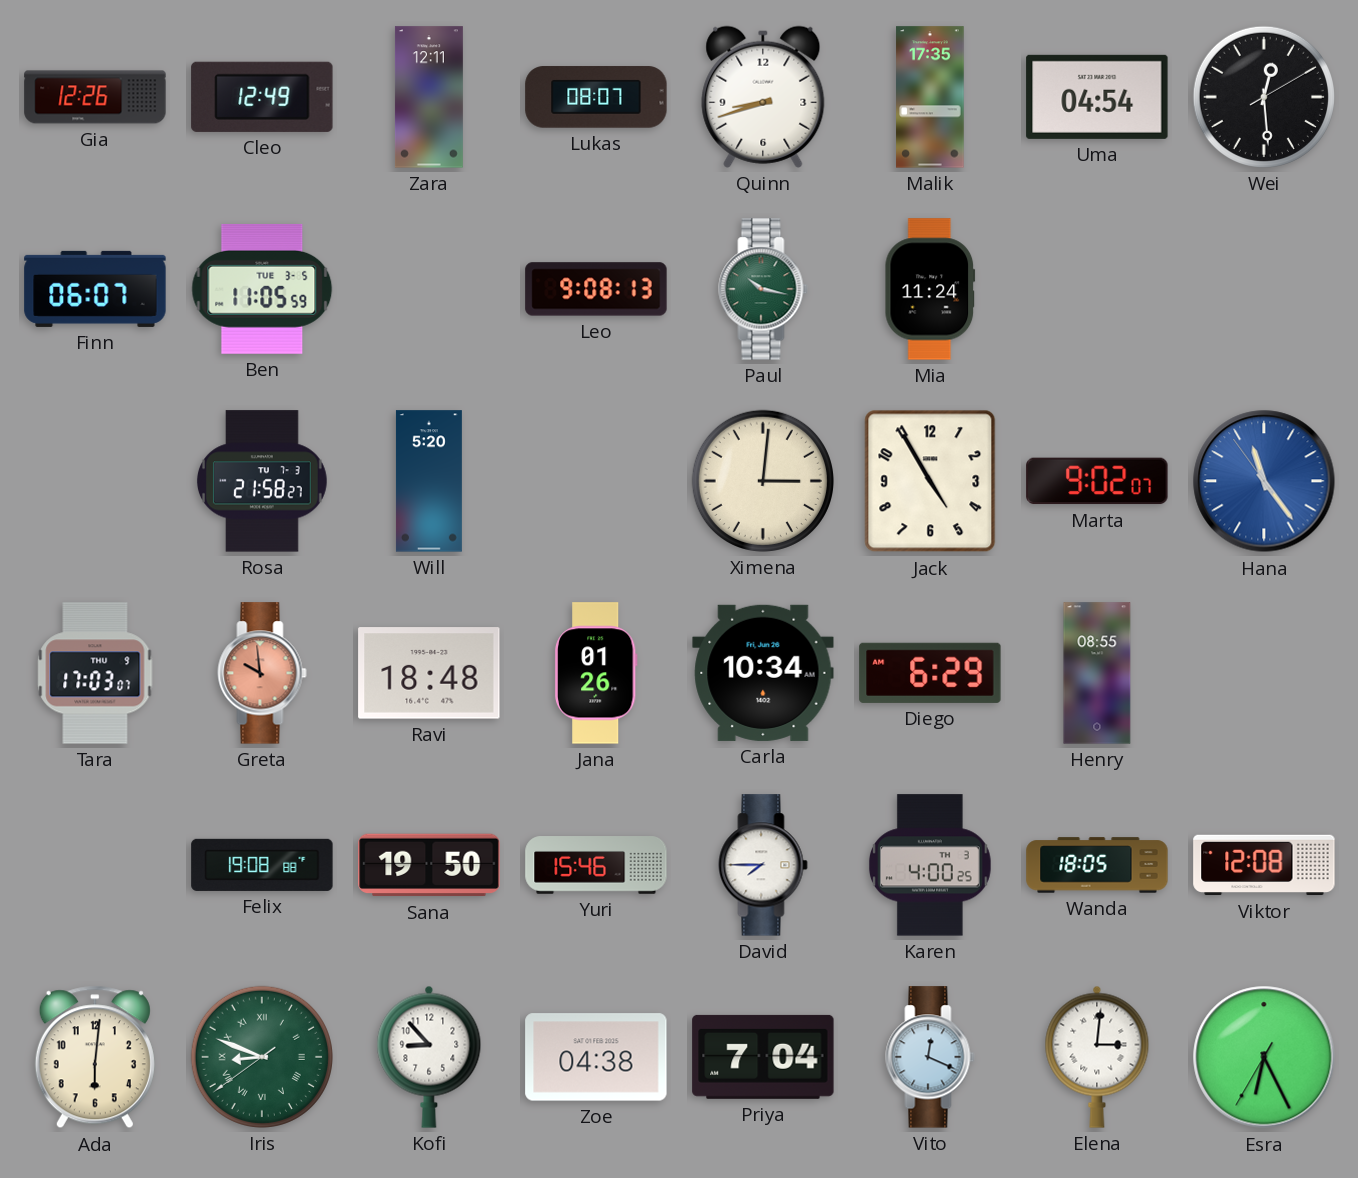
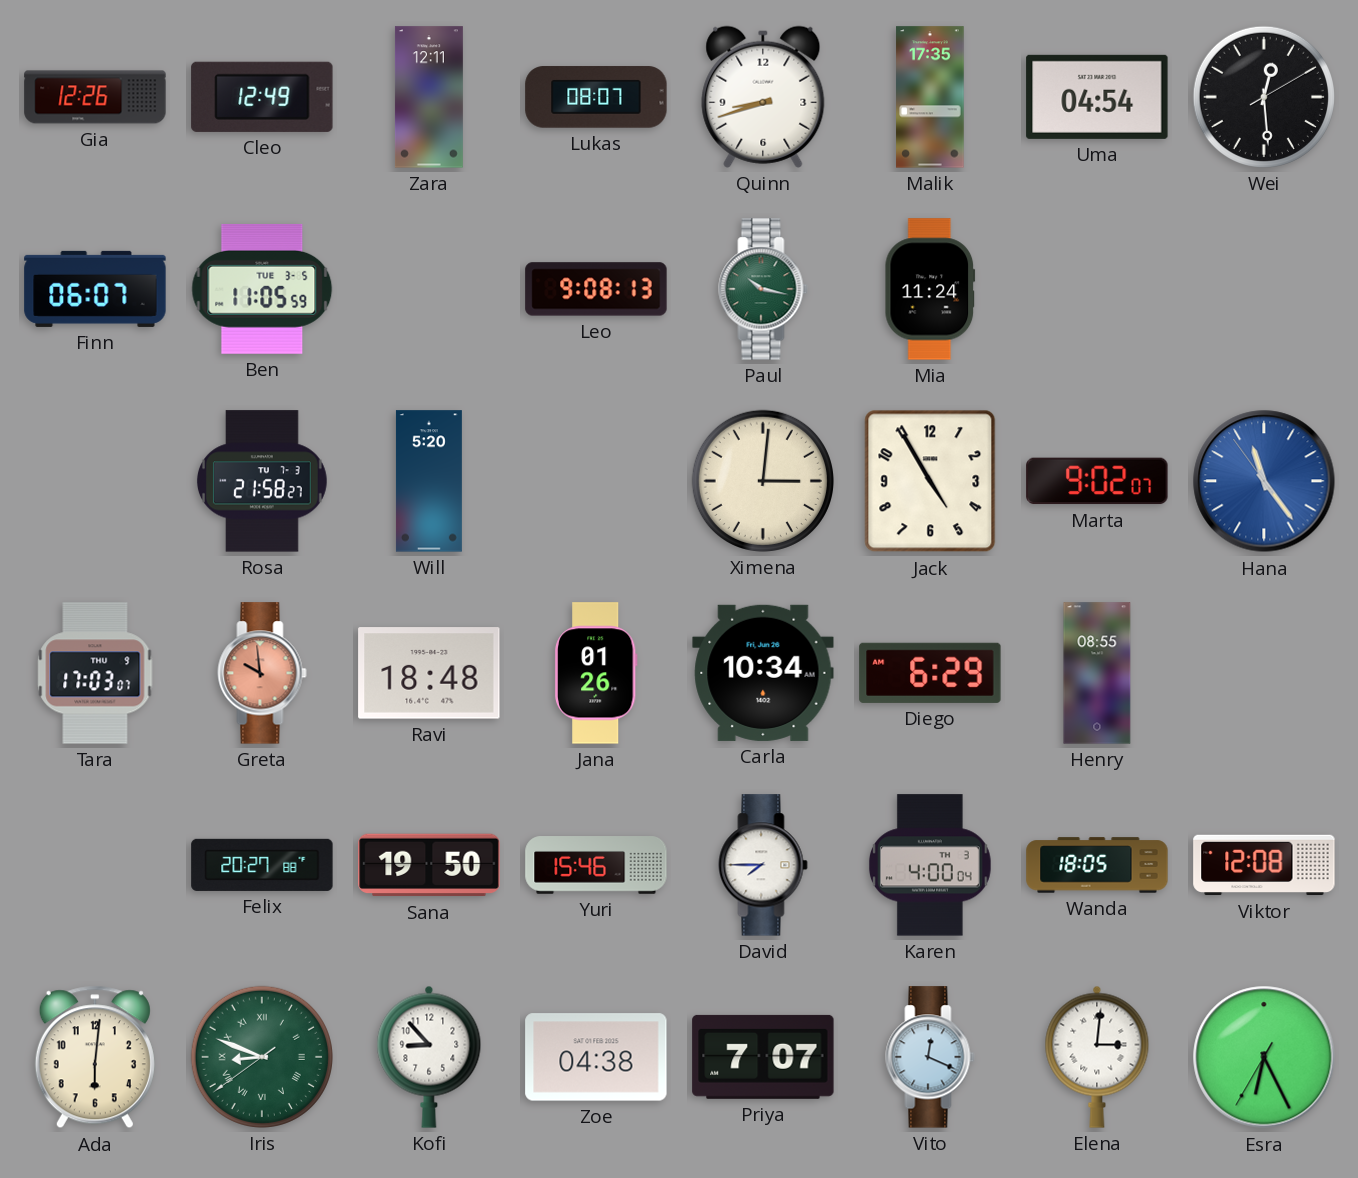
Felix: 19:08 -> 20:27
Karen: 4:00:25 -> 4:00:04
Priya: 7:04 -> 7:07
